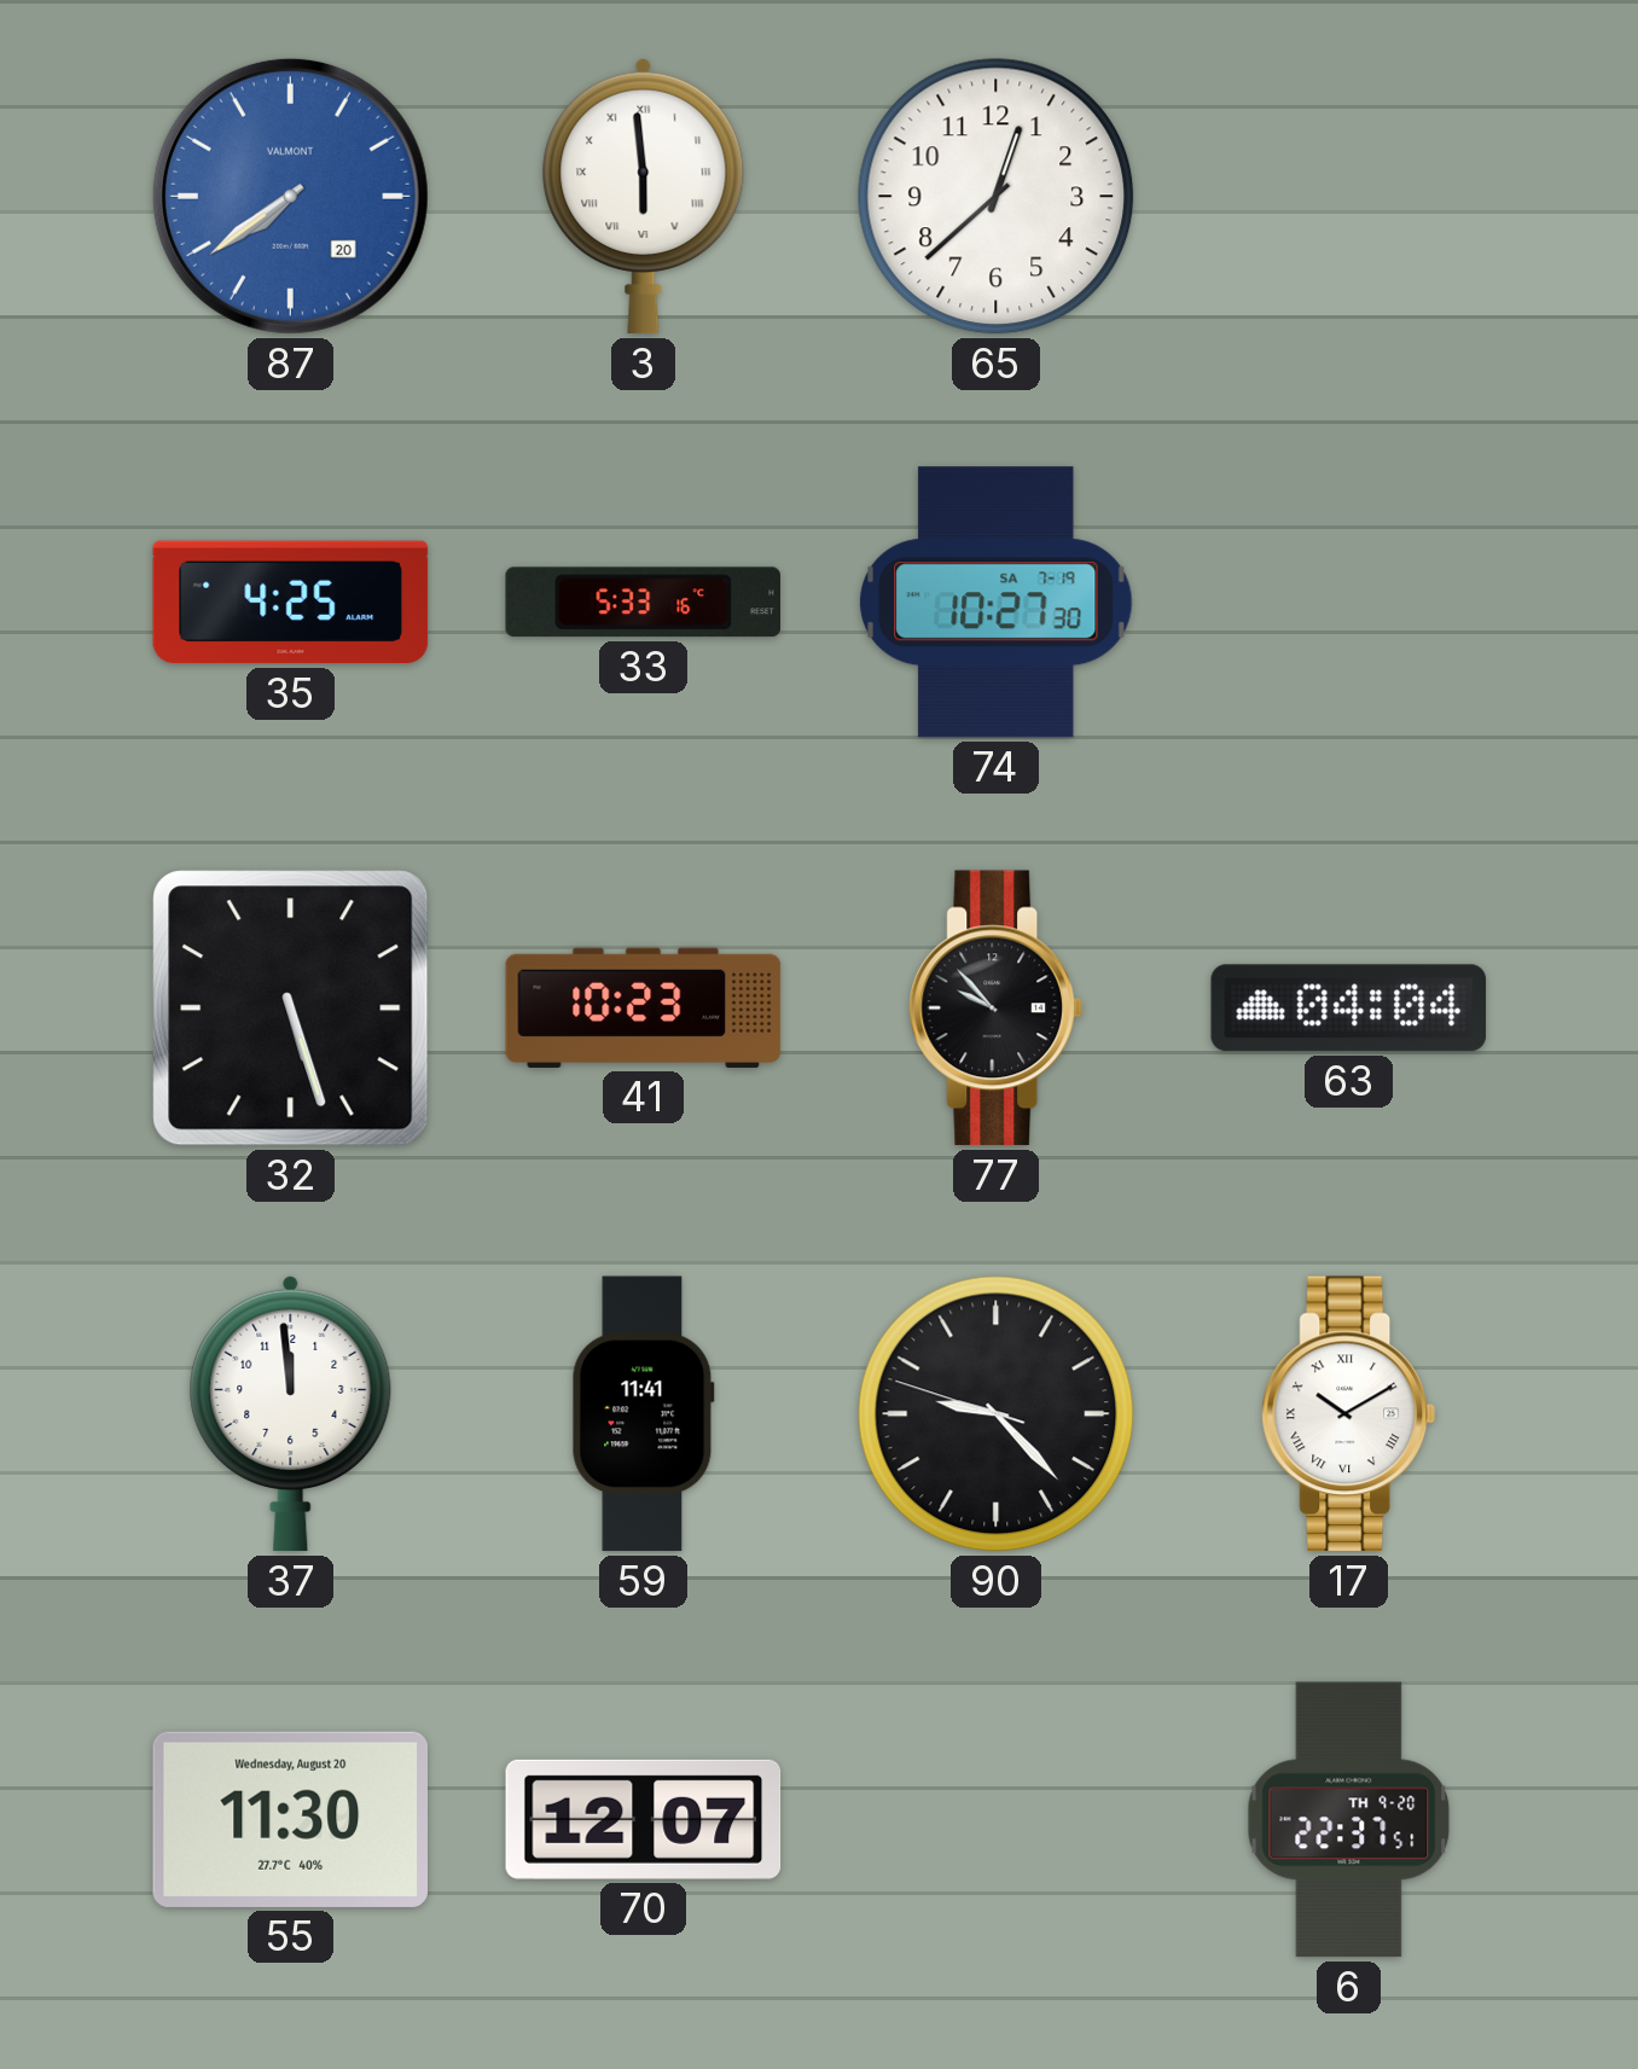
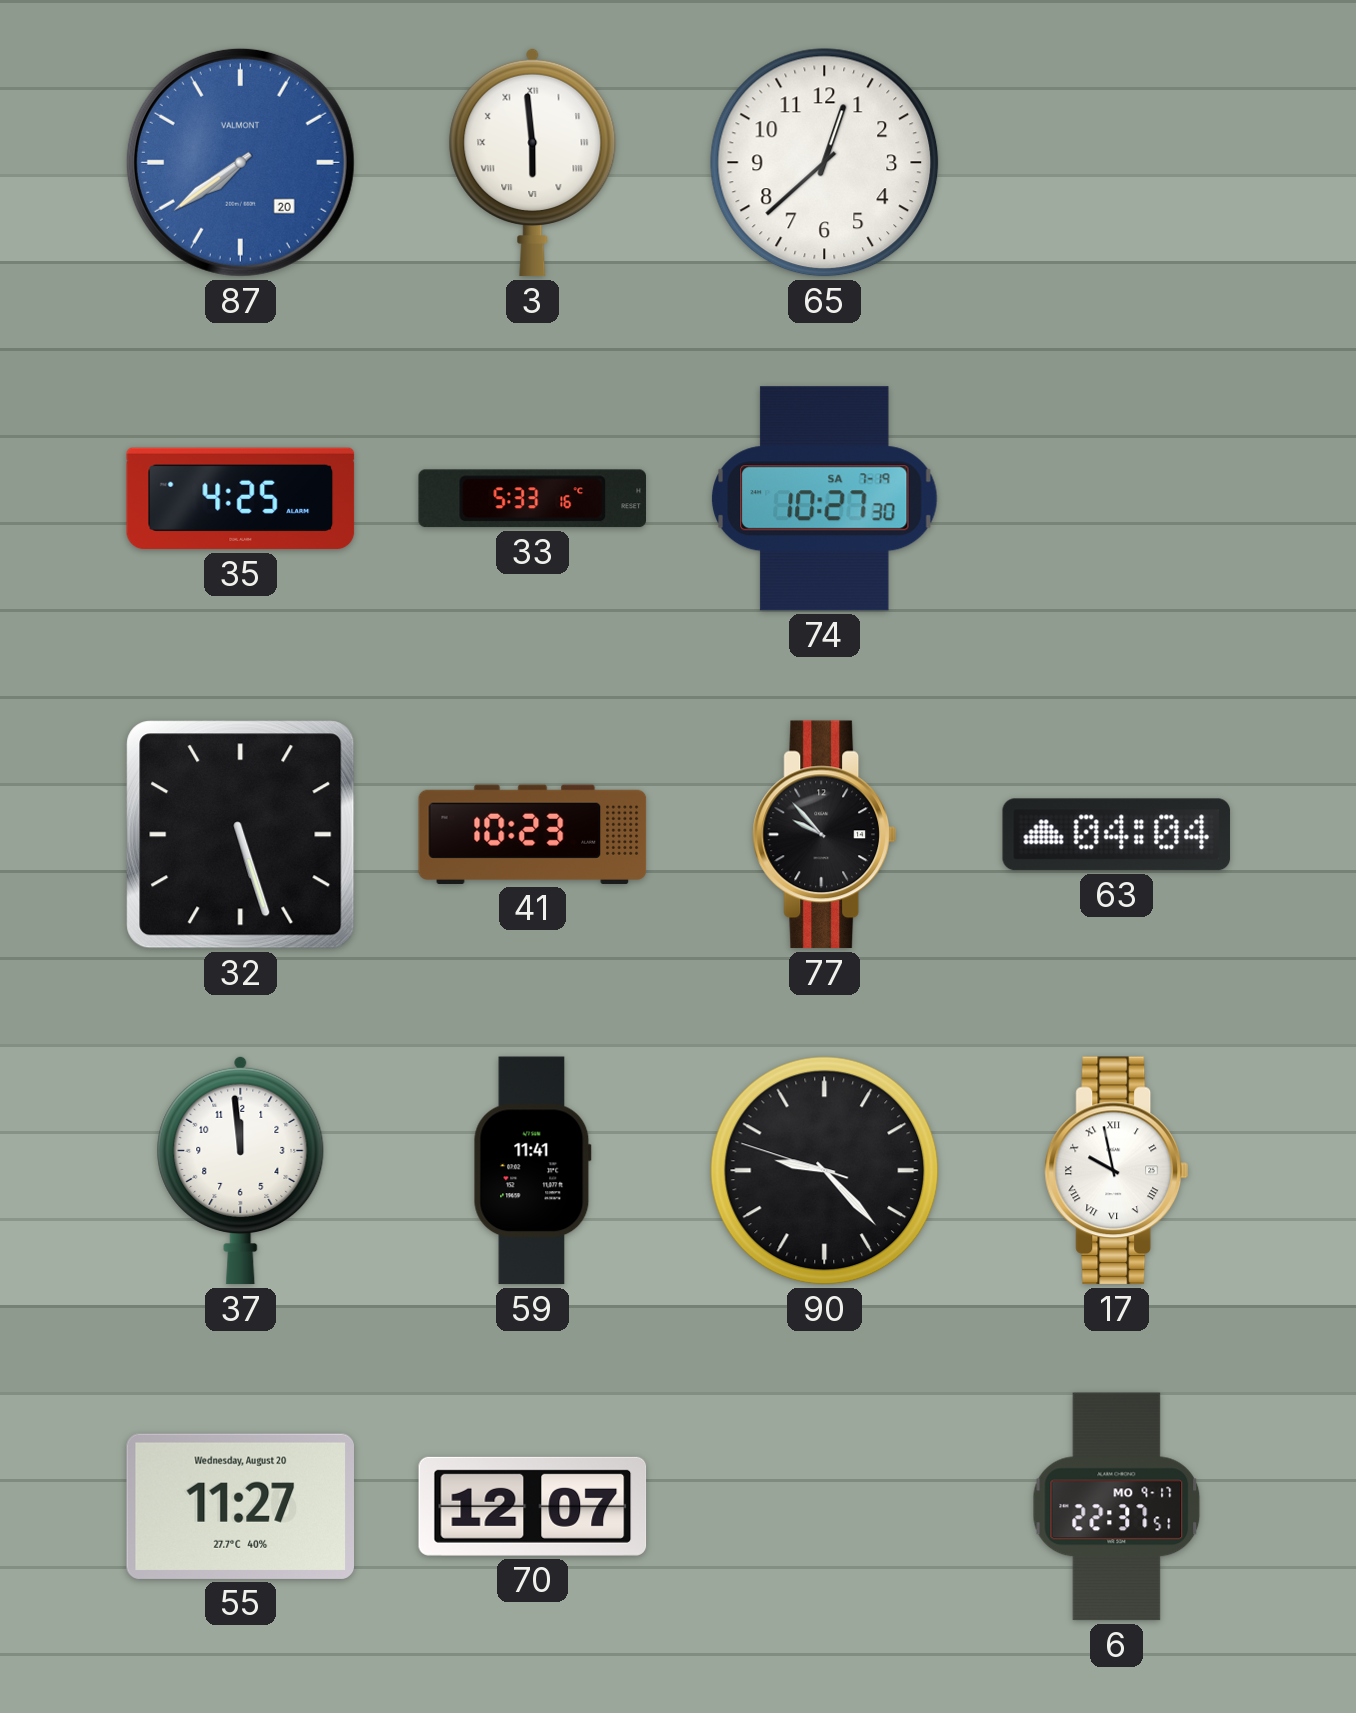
17: 10:10 -> 9:58
55: 11:30 -> 11:27
6 date: TH 9-20 -> MO 9-17
